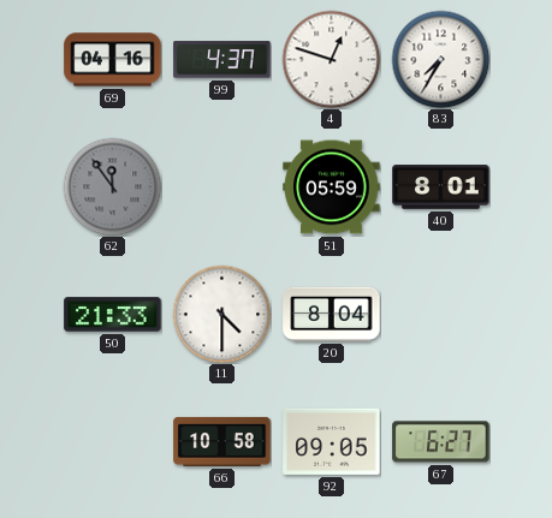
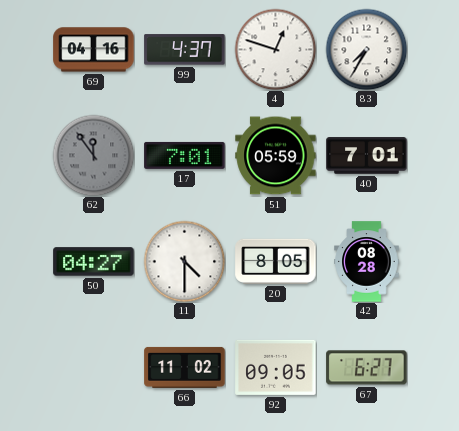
17: none -> 7:01
40: 8:01 -> 7:01
50: 21:33 -> 04:27
20: 8:04 -> 8:05
42: none -> 08:28
66: 10:58 -> 11:02
